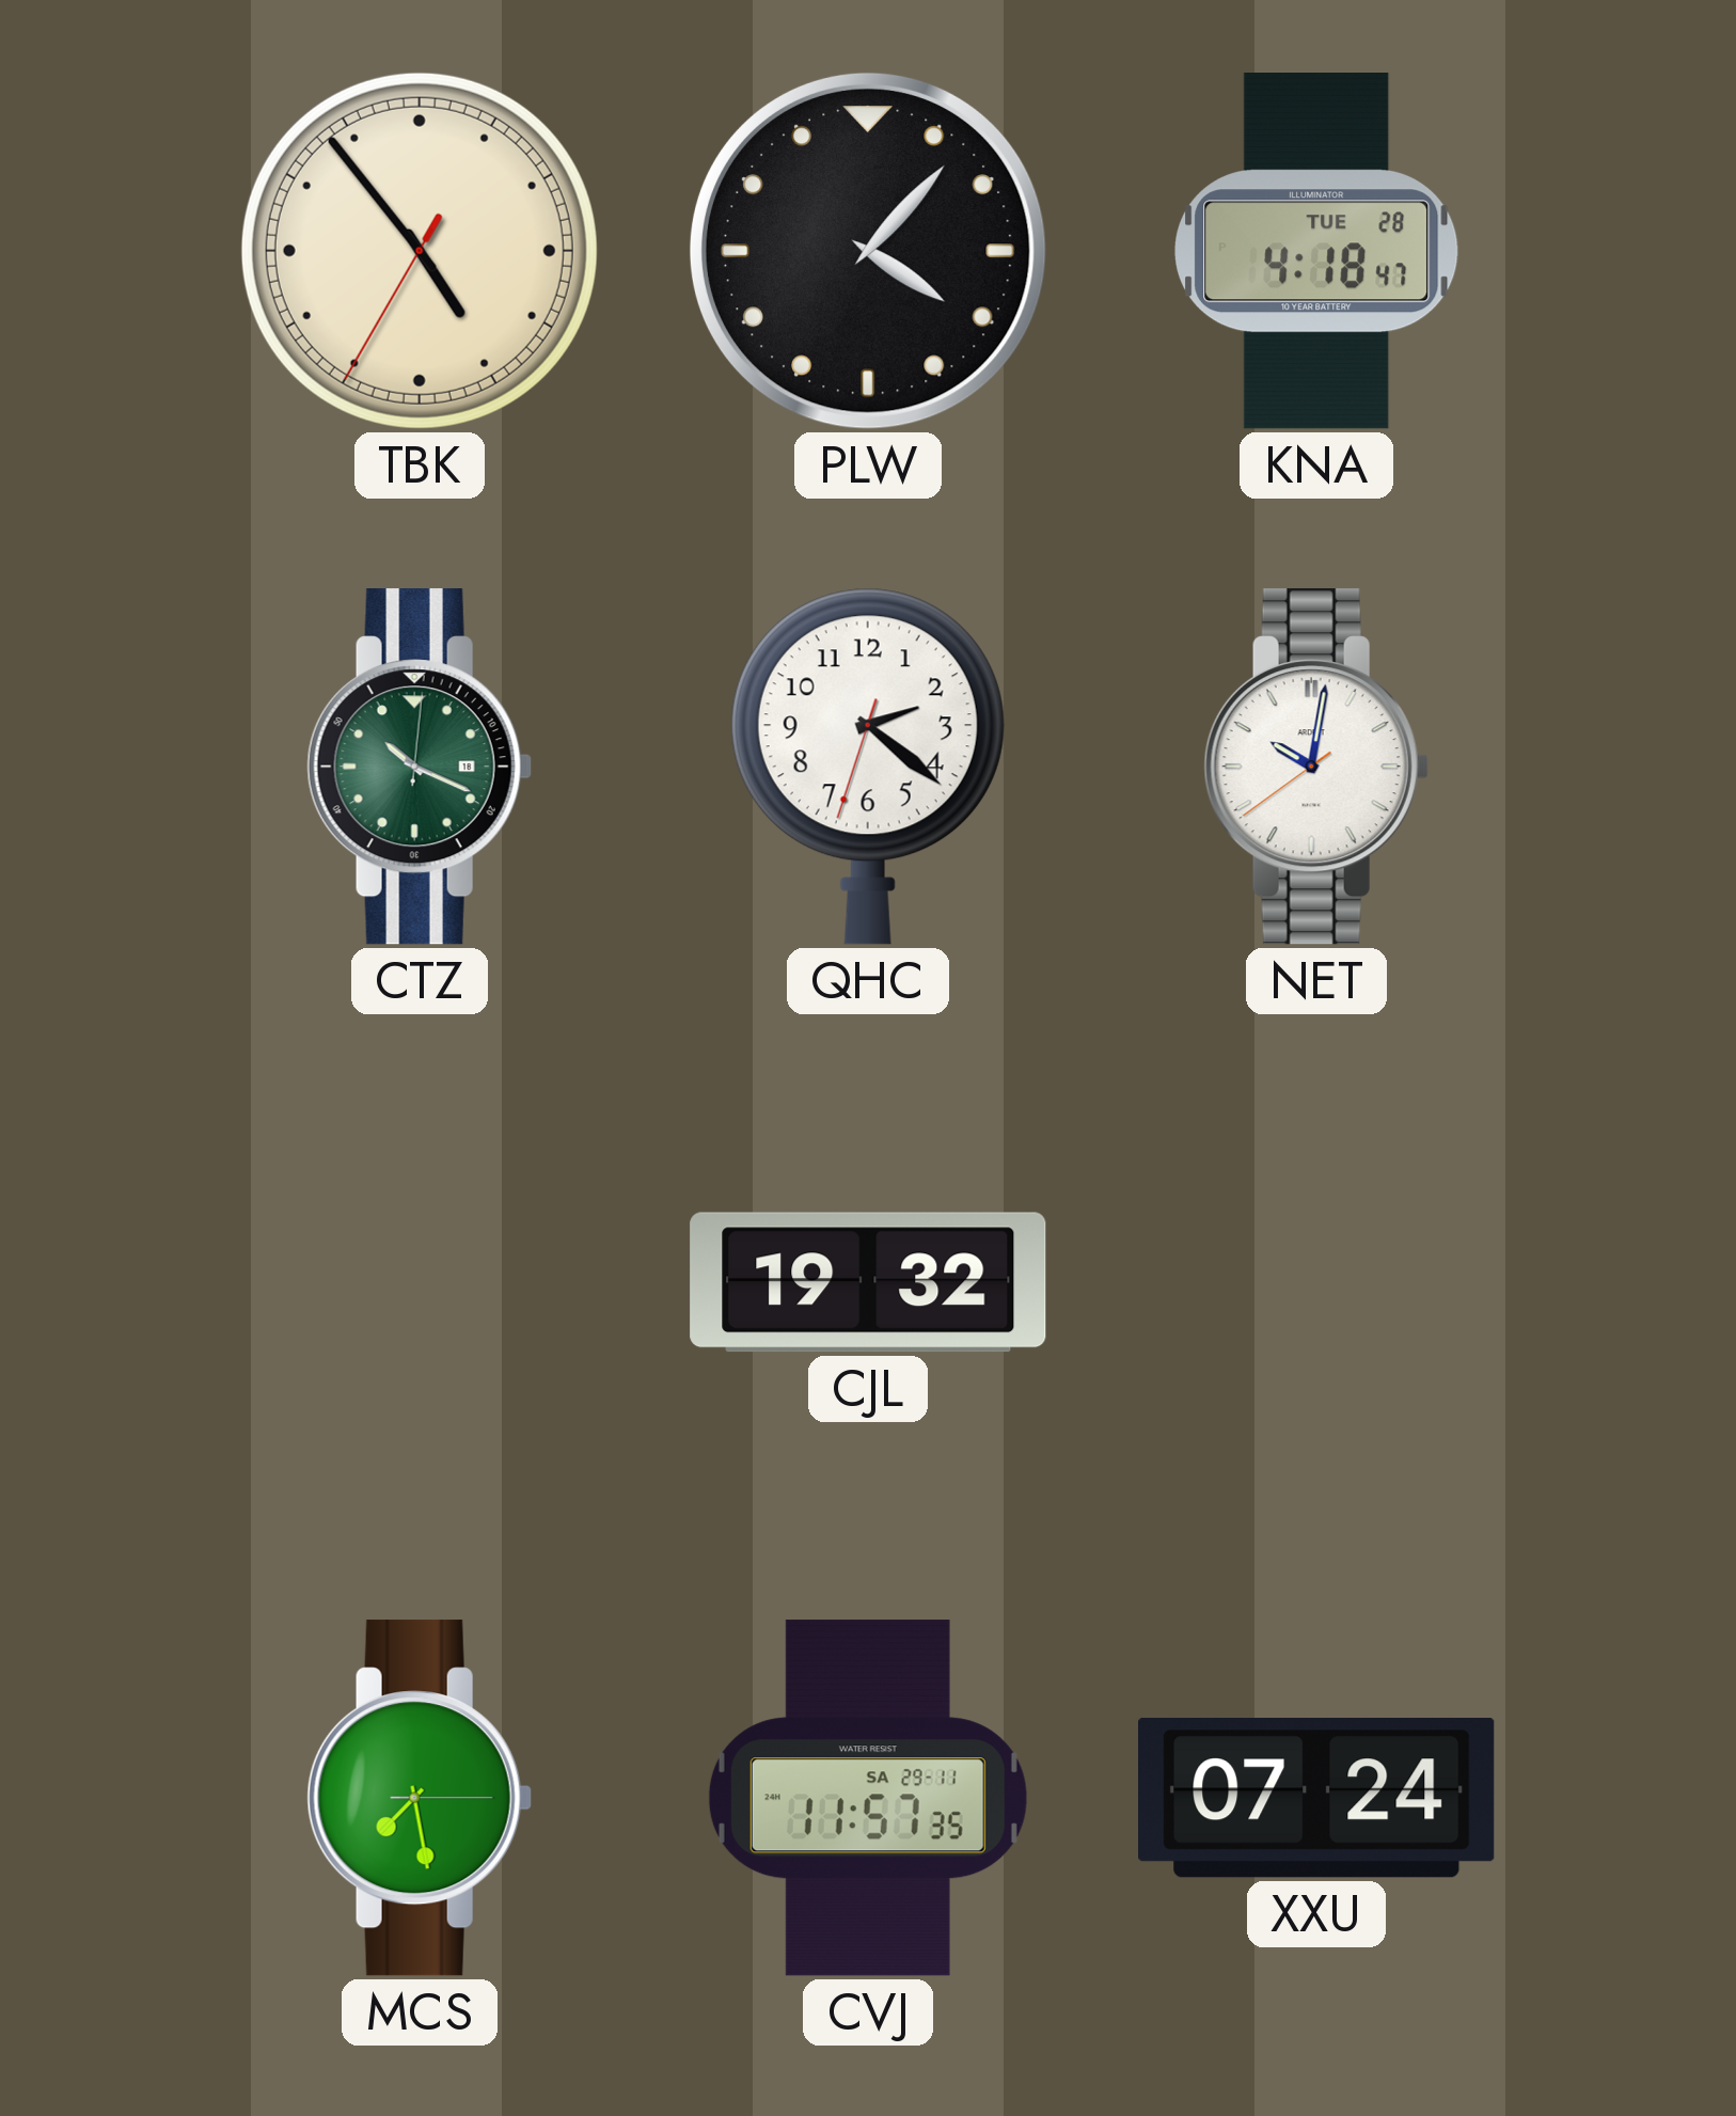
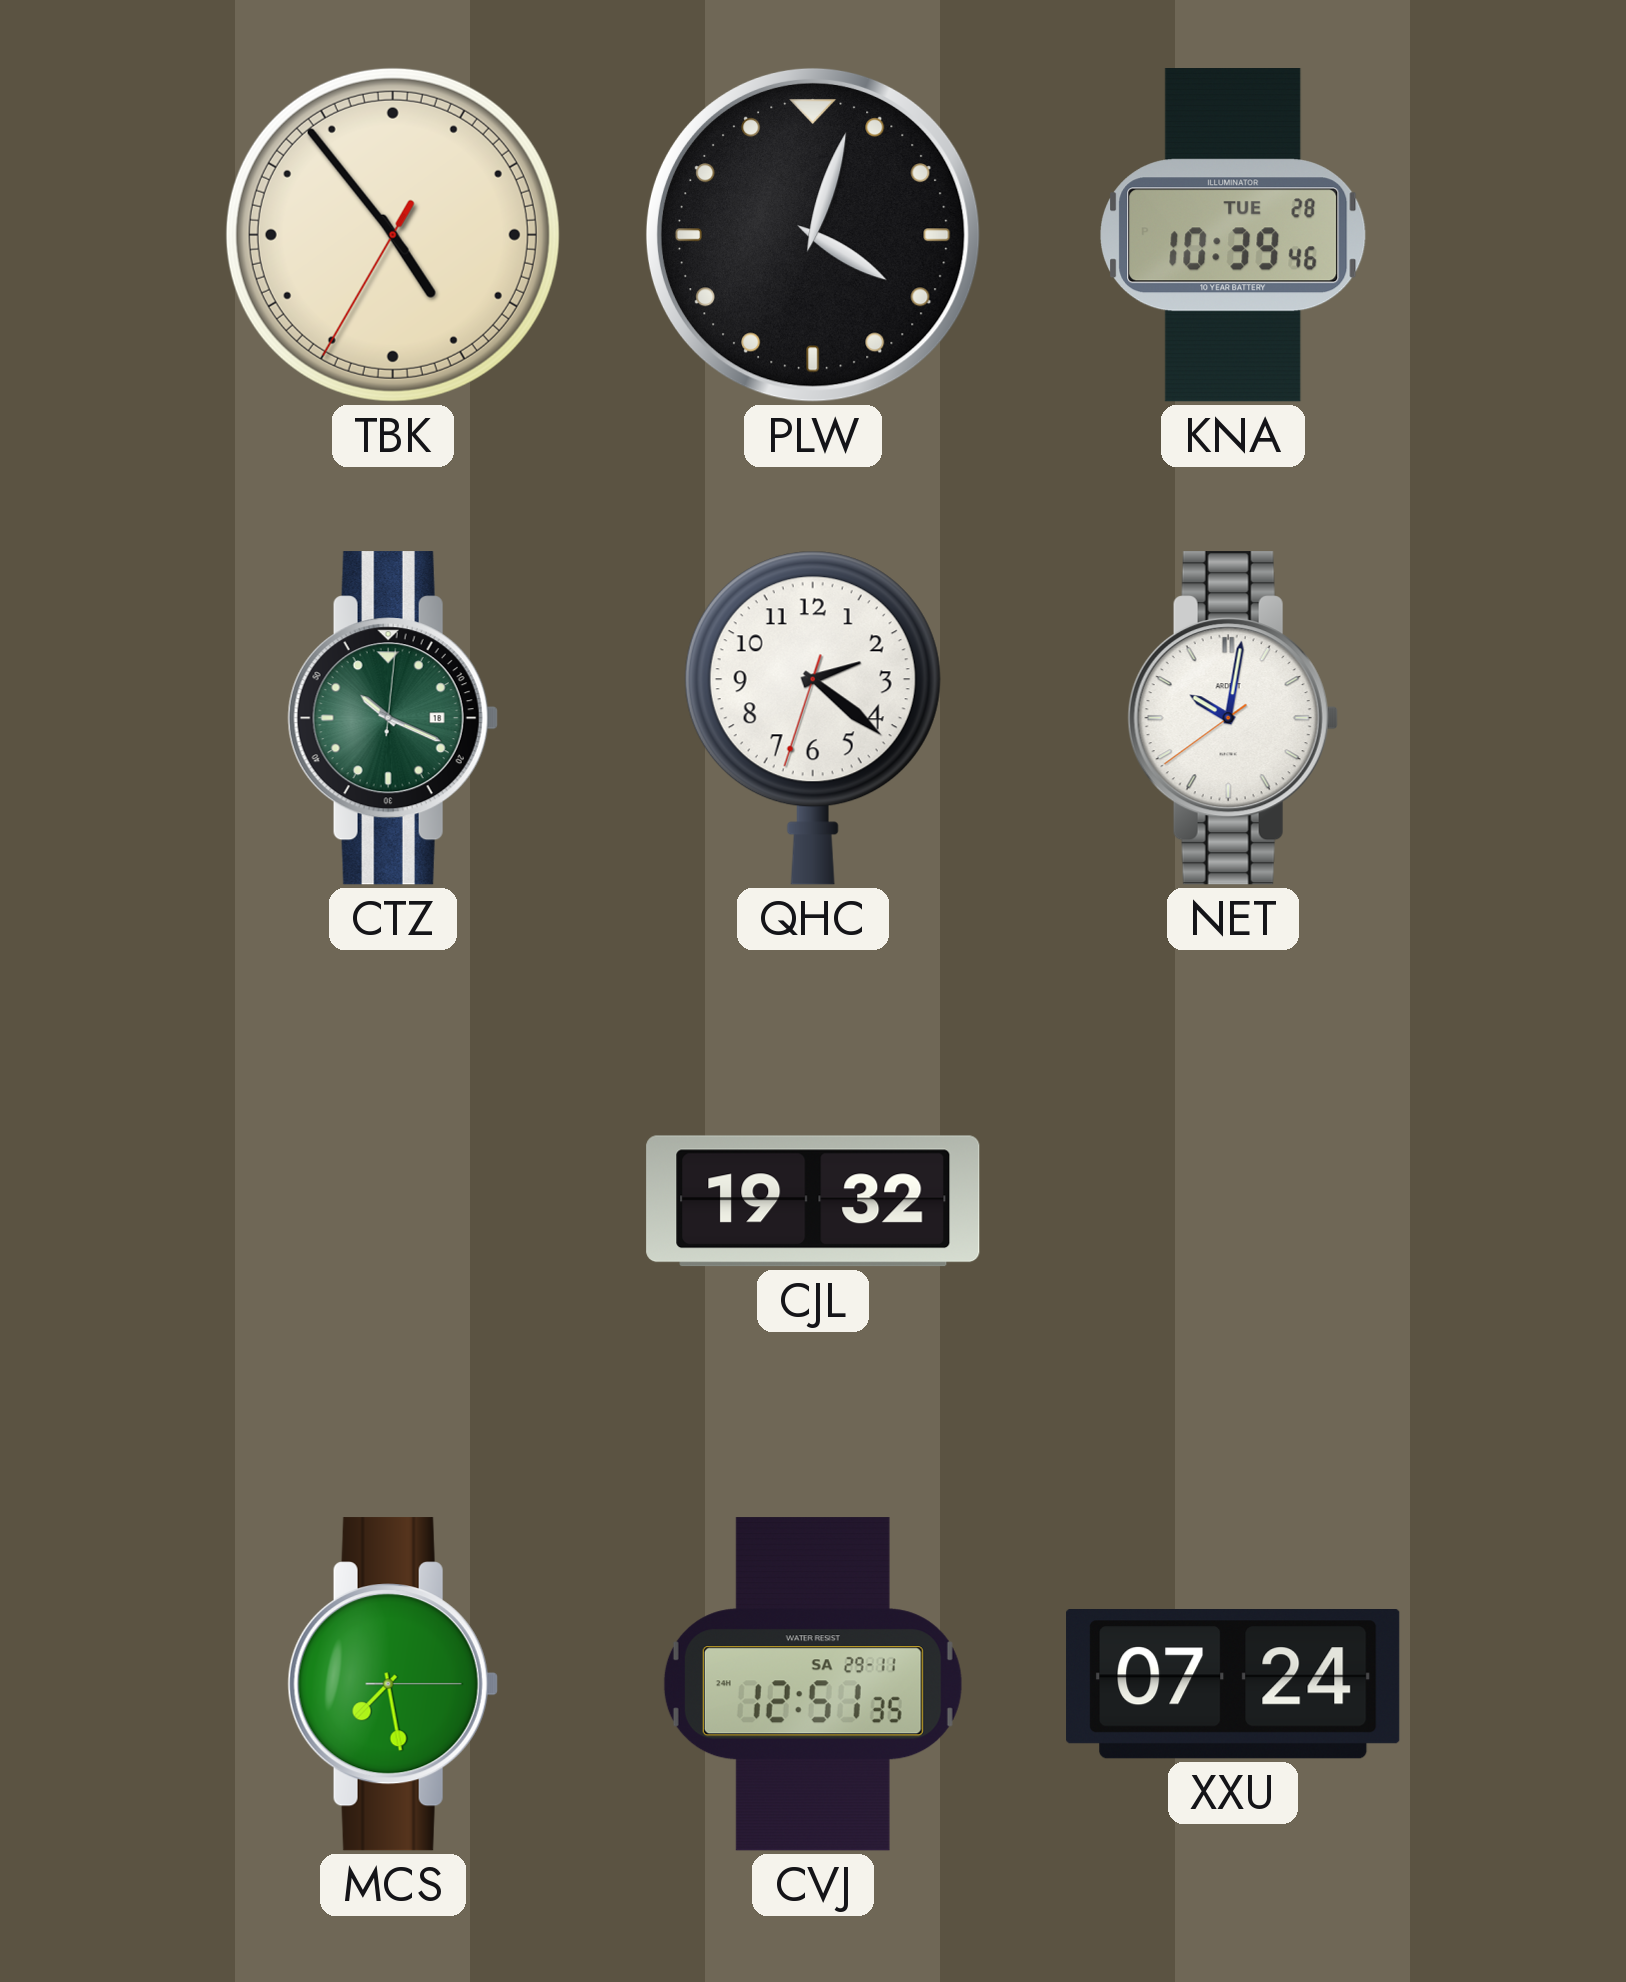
PLW: 4:07 -> 4:03
KNA: 4:18 -> 10:39
CVJ: 11:57 -> 12:51
